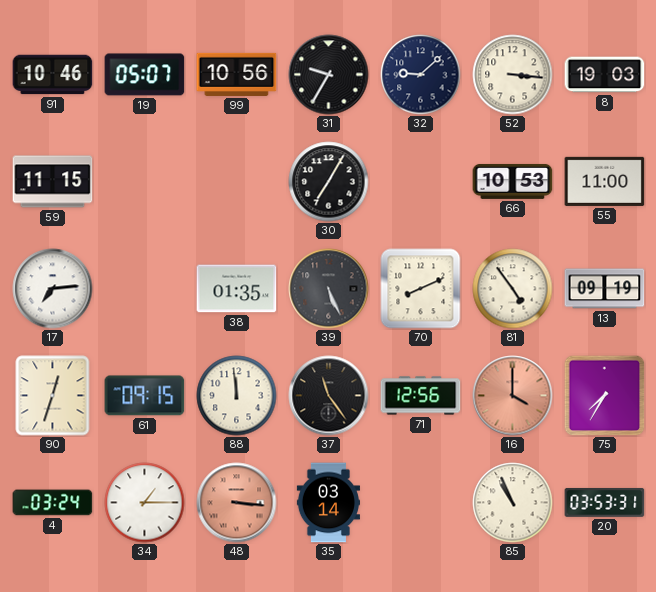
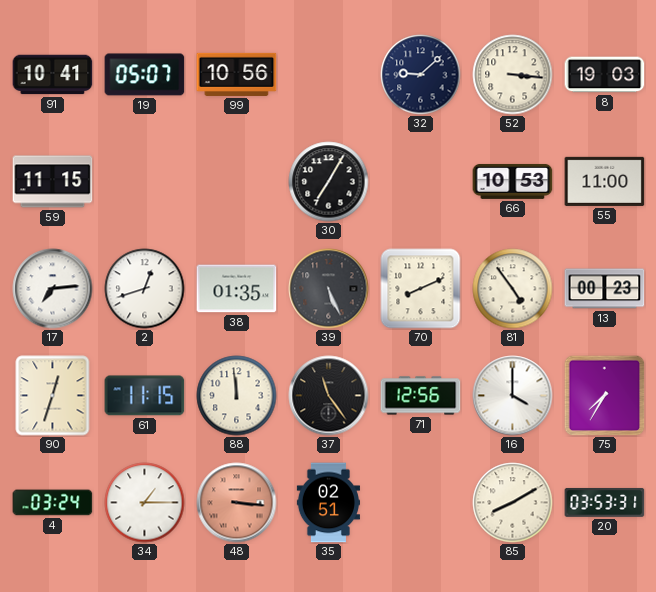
91: 10:46 -> 10:41
31: 9:35 -> none
2: none -> 12:42
13: 09:19 -> 00:23
61: 09:15 -> 11:15
16 dial: salmon -> white
35: 03:14 -> 02:51
85: 10:56 -> 8:10
